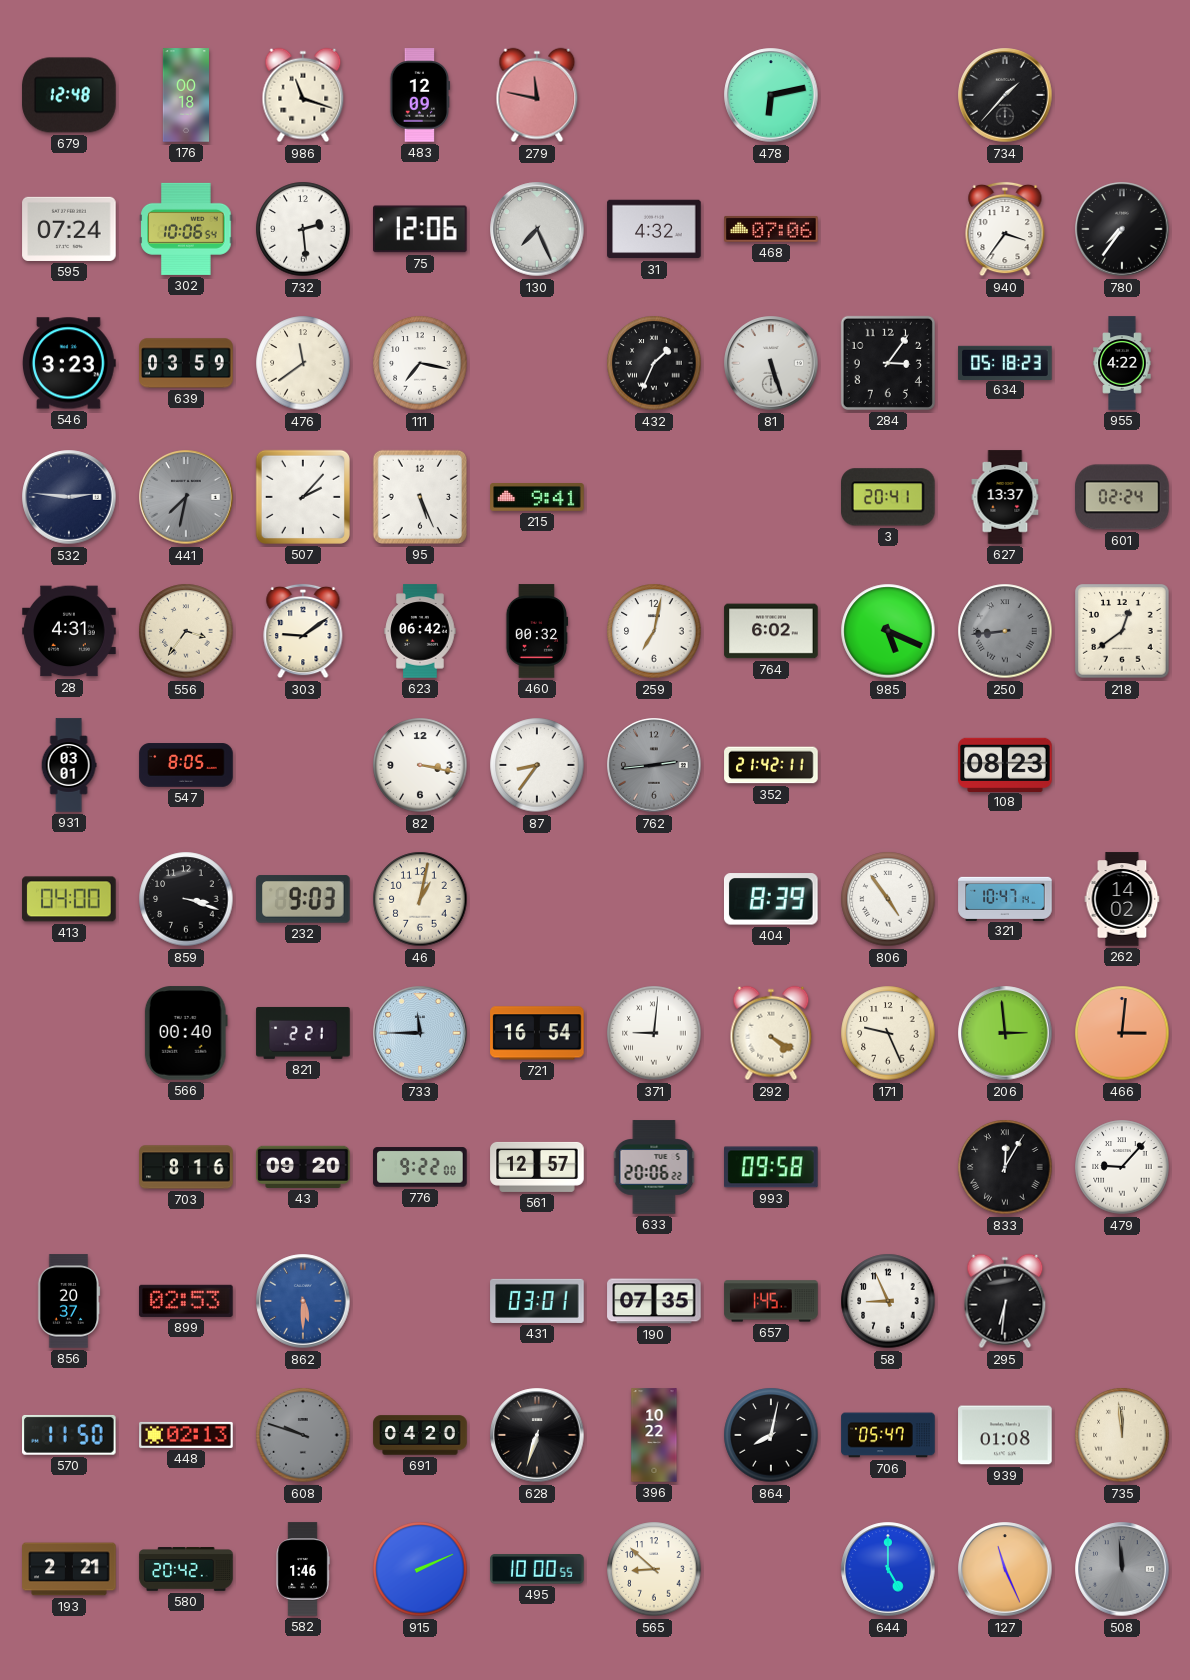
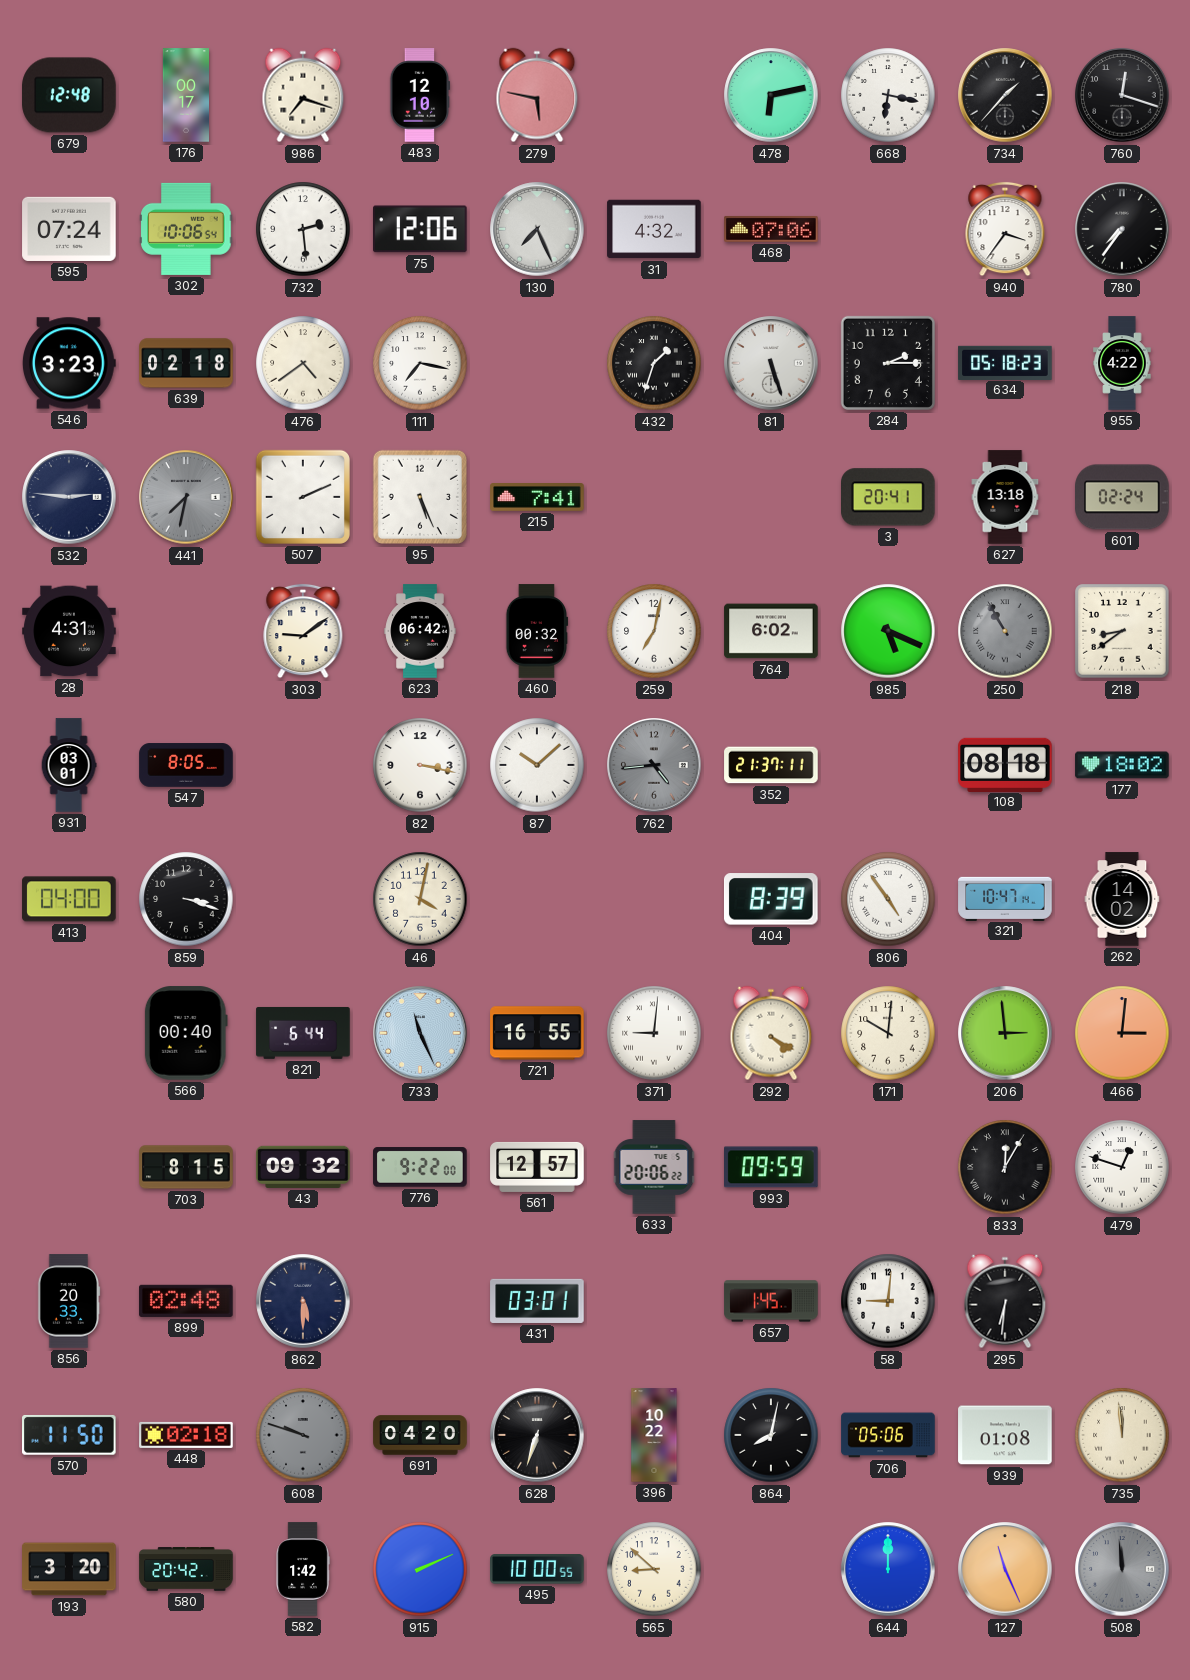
176: 00:18 -> 00:17
986: 11:18 -> 7:18
483: 12:09 -> 12:10
279: 11:47 -> 5:47
668: none -> 6:17
760: none -> 12:18
639: 03:59 -> 02:18
476: 11:39 -> 4:39
432: 1:34 -> 1:33
284: 3:06 -> 2:15
507: 2:07 -> 2:11
215: 9:41 -> 7:41
627: 13:37 -> 13:18
556: 3:36 -> none
250: 8:44 -> 10:55
218: 12:39 -> 8:39
87: 8:36 -> 10:08
762: 2:44 -> 4:44
352: 21:42 -> 21:37
108: 08:23 -> 08:18
177: none -> 18:02
232: 9:03 -> none
46: 1:02 -> 4:02
821: 2:21 -> 6:44
733: 11:45 -> 11:26
721: 16:54 -> 16:55
171: 9:26 -> 10:01
703: 8:16 -> 8:15
43: 09:20 -> 09:32
993: 09:58 -> 09:59
479: 9:07 -> 12:48
856: 20:37 -> 20:33
899: 02:53 -> 02:48
862 dial: blue -> navy
190: 07:35 -> none
58: 8:56 -> 9:01
448: 02:13 -> 02:18
706: 05:47 -> 05:06
193: 2:21 -> 3:20
582: 1:46 -> 1:42
644: 5:00 -> 12:00
